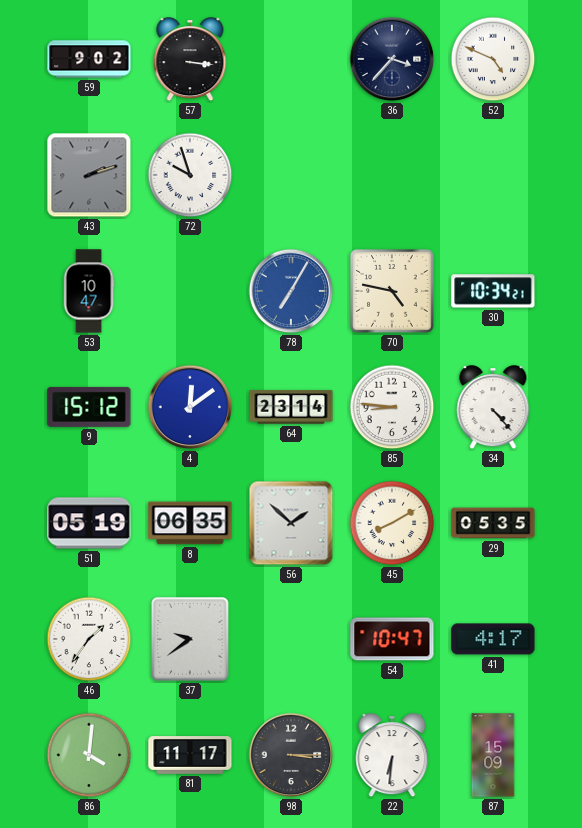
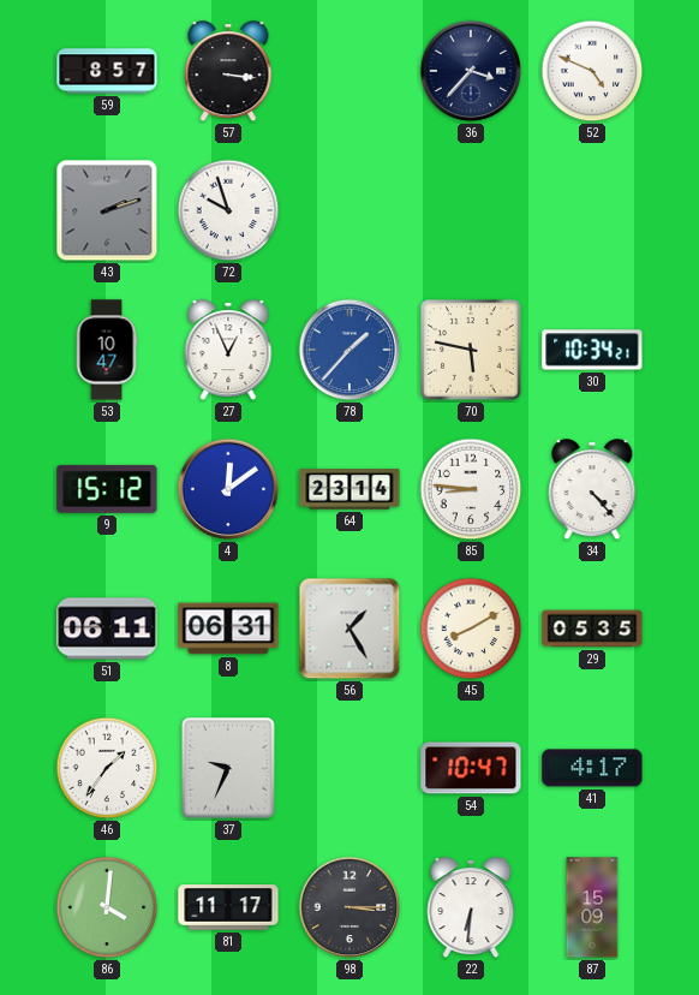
59: 9:02 -> 8:57
27: none -> 12:56
78: 7:05 -> 1:37
70: 4:47 -> 5:47
51: 05:19 -> 06:11
8: 06:35 -> 06:31
56: 1:52 -> 1:25
37: 9:39 -> 9:34
